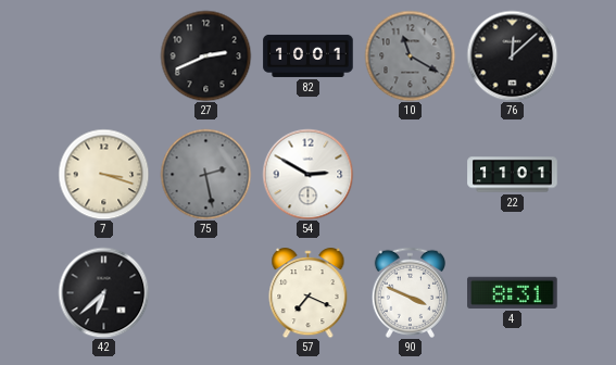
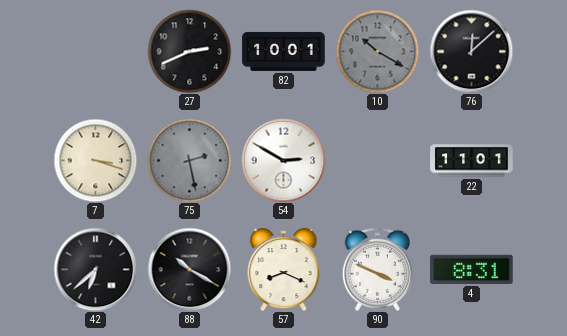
10: 11:20 -> 10:20
88: none -> 10:20
57: 7:19 -> 8:19
